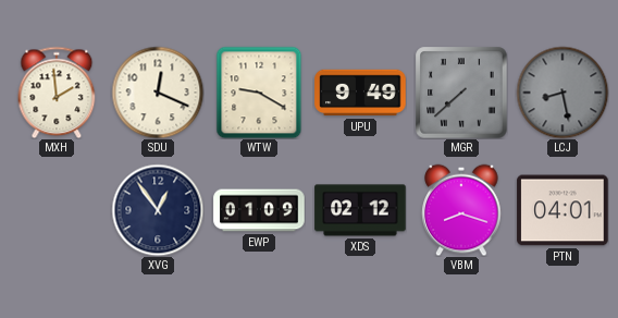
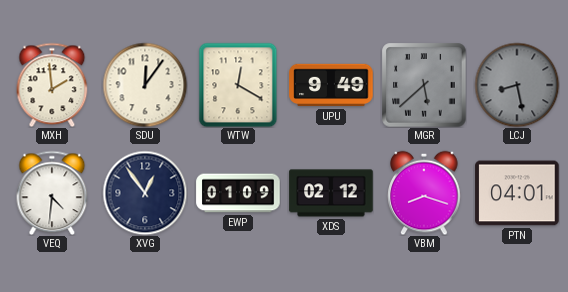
SDU: 12:19 -> 12:06
WTW: 9:20 -> 12:20
MGR: 7:38 -> 5:38
VEQ: none -> 4:31
